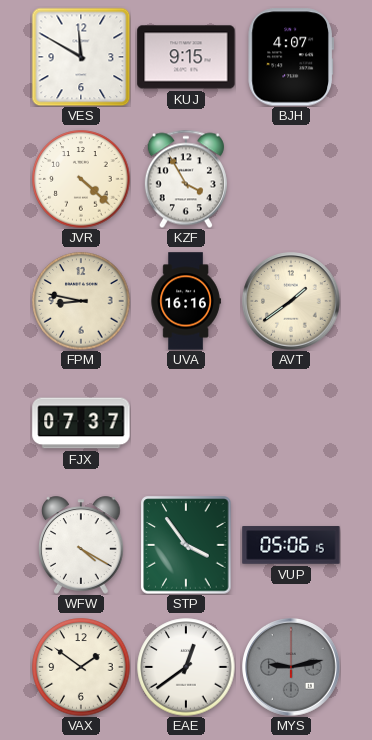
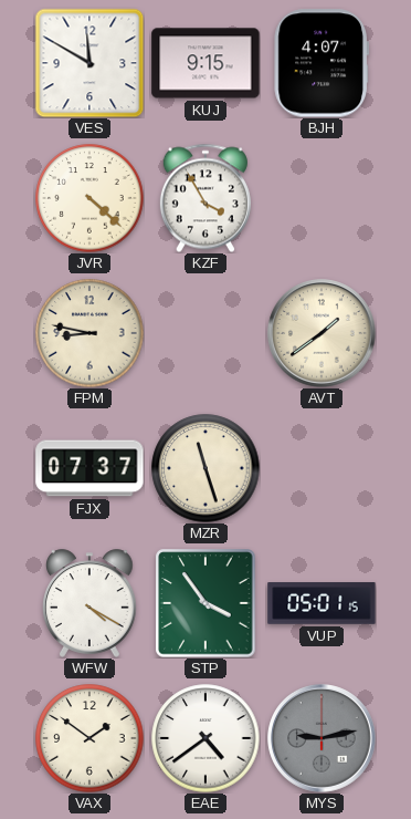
UVA: 16:16 -> none
MZR: none -> 11:27
VUP: 05:06 -> 05:01
EAE: 12:39 -> 4:39
